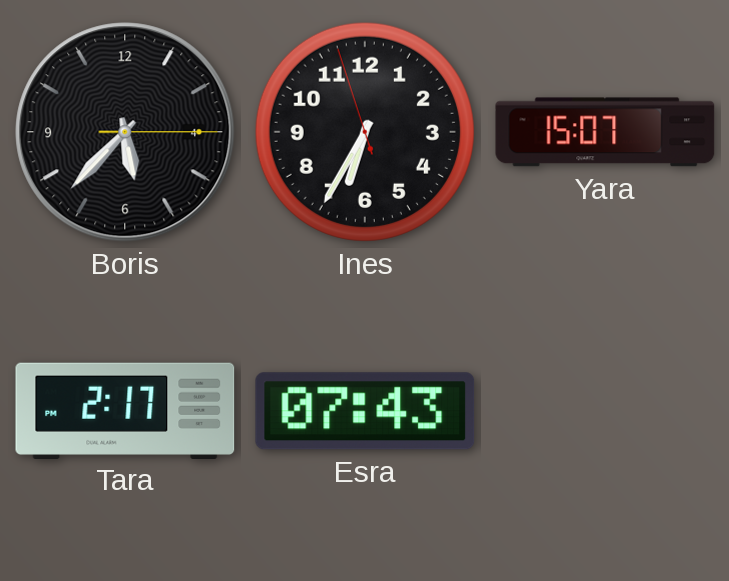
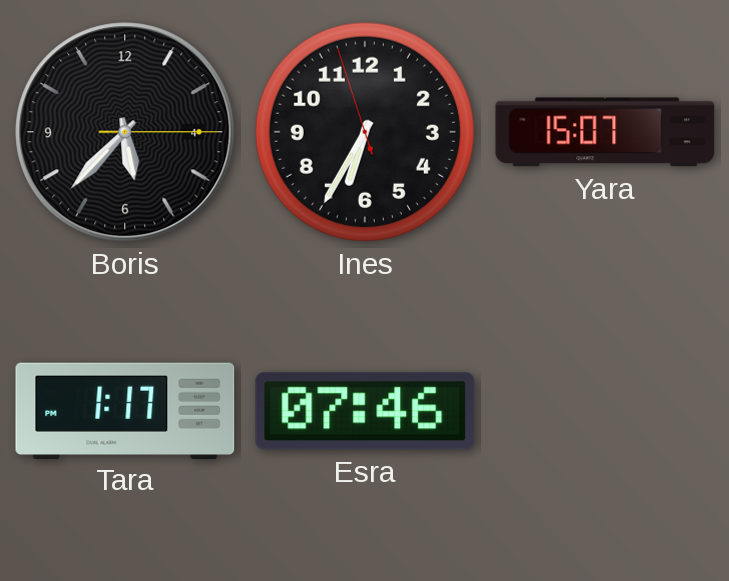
Tara: 2:17 -> 1:17
Esra: 07:43 -> 07:46
